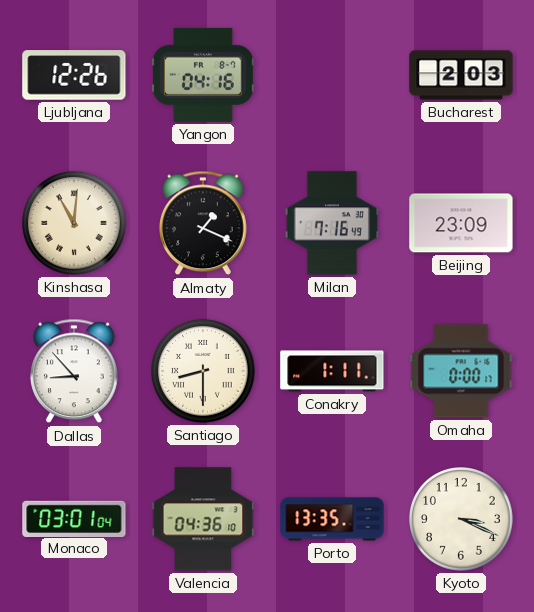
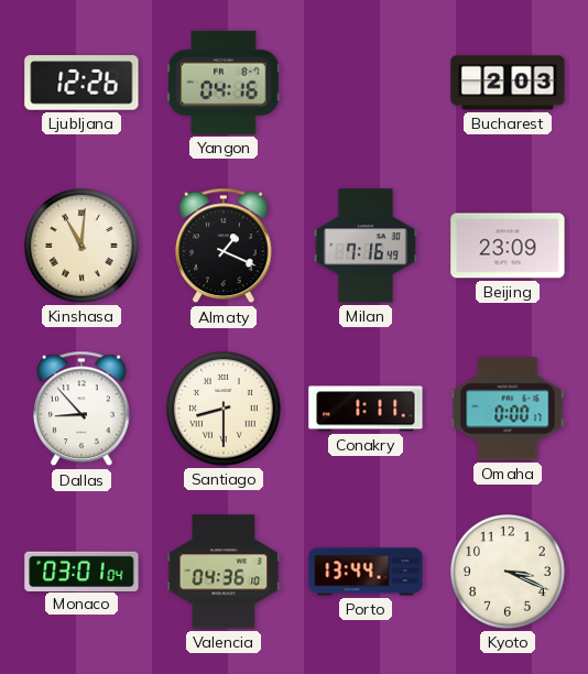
Porto: 13:35 -> 13:44
